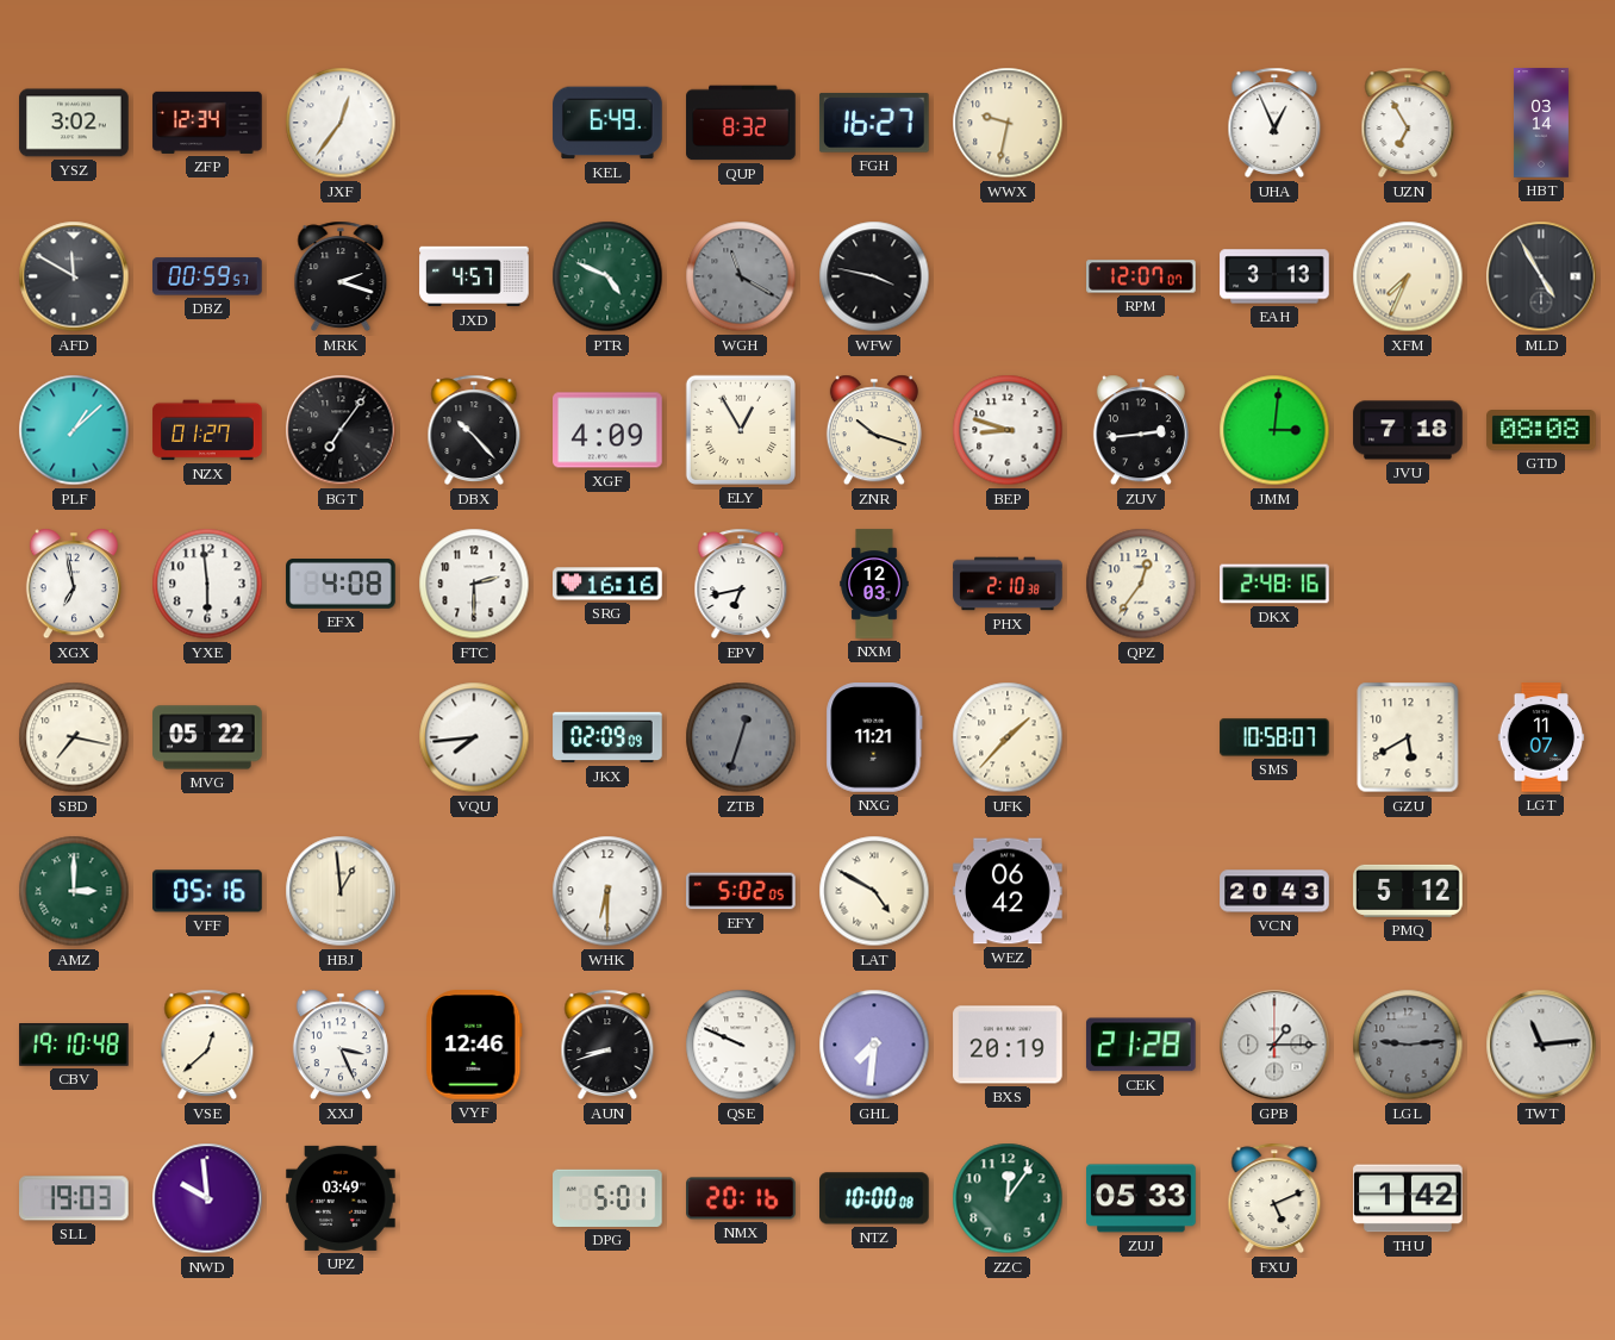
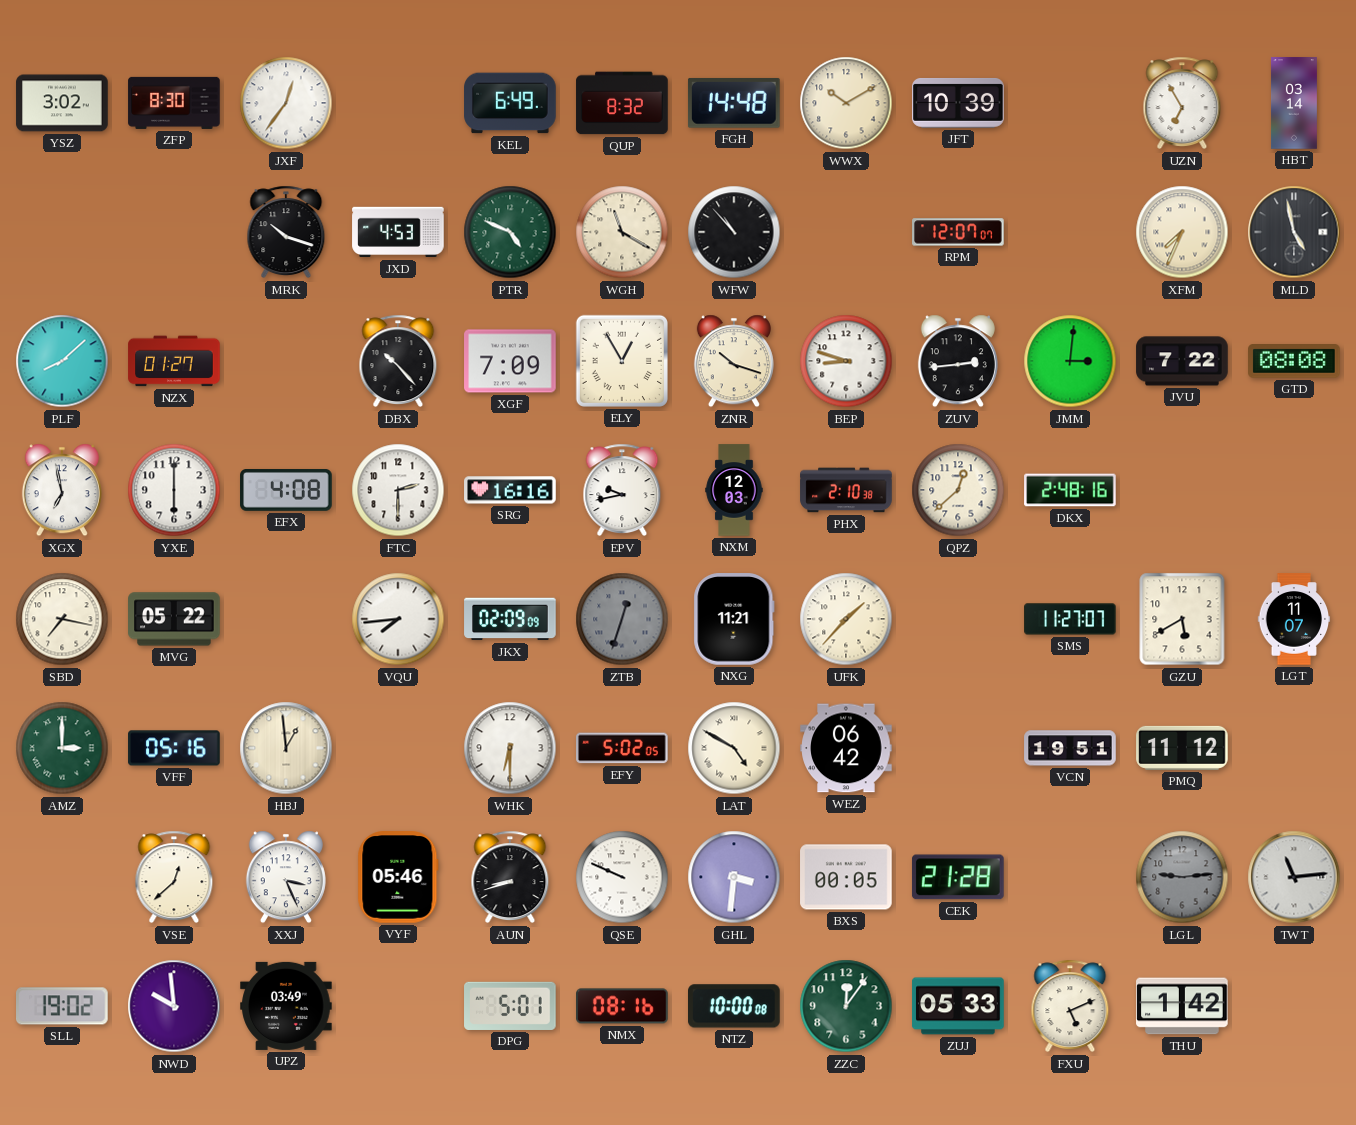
ZFP: 12:34 -> 8:30
FGH: 16:27 -> 14:48
WWX: 9:32 -> 10:10
JFT: none -> 10:39
UHA: 12:56 -> none
AFD: 11:50 -> none
DBZ: 00:59 -> none
MRK: 2:18 -> 10:18
JXD: 4:57 -> 4:53
WGH dial: grey -> cream
WFW: 3:47 -> 10:53
EAH: 3:13 -> none
MLD: 4:55 -> 4:58
PLF: 1:08 -> 8:08
BGT: 7:06 -> none
XGF: 4:09 -> 7:09
JVU: 7:18 -> 7:22
YXE: 5:59 -> 6:00
EPV: 6:43 -> 9:43
QPZ: 12:36 -> 12:38
SMS: 10:58 -> 11:27
VCN: 20:43 -> 19:51
PMQ: 5:12 -> 11:12
CBV: 19:10 -> none
VYF: 12:46 -> 05:46
GHL: 7:31 -> 3:31
BXS: 20:19 -> 00:05
GPB: 1:15 -> none
SLL: 19:03 -> 19:02
NMX: 20:16 -> 08:16
